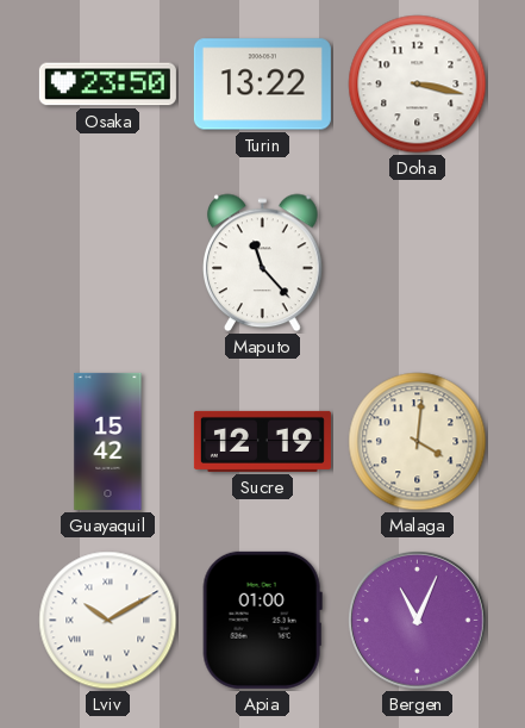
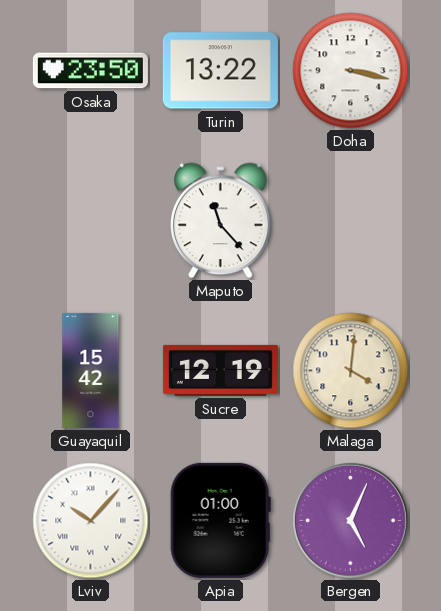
Lviv: 10:10 -> 10:07
Bergen: 11:04 -> 5:04
